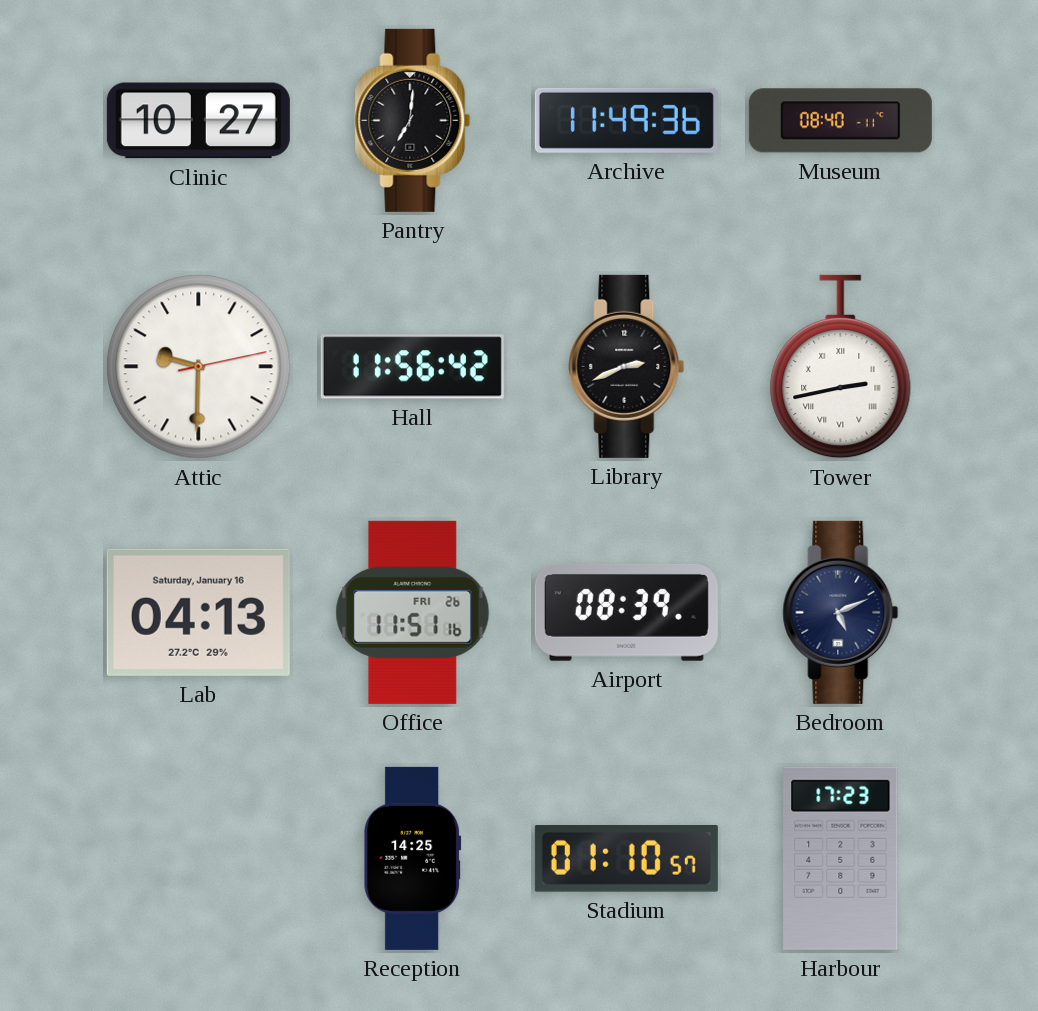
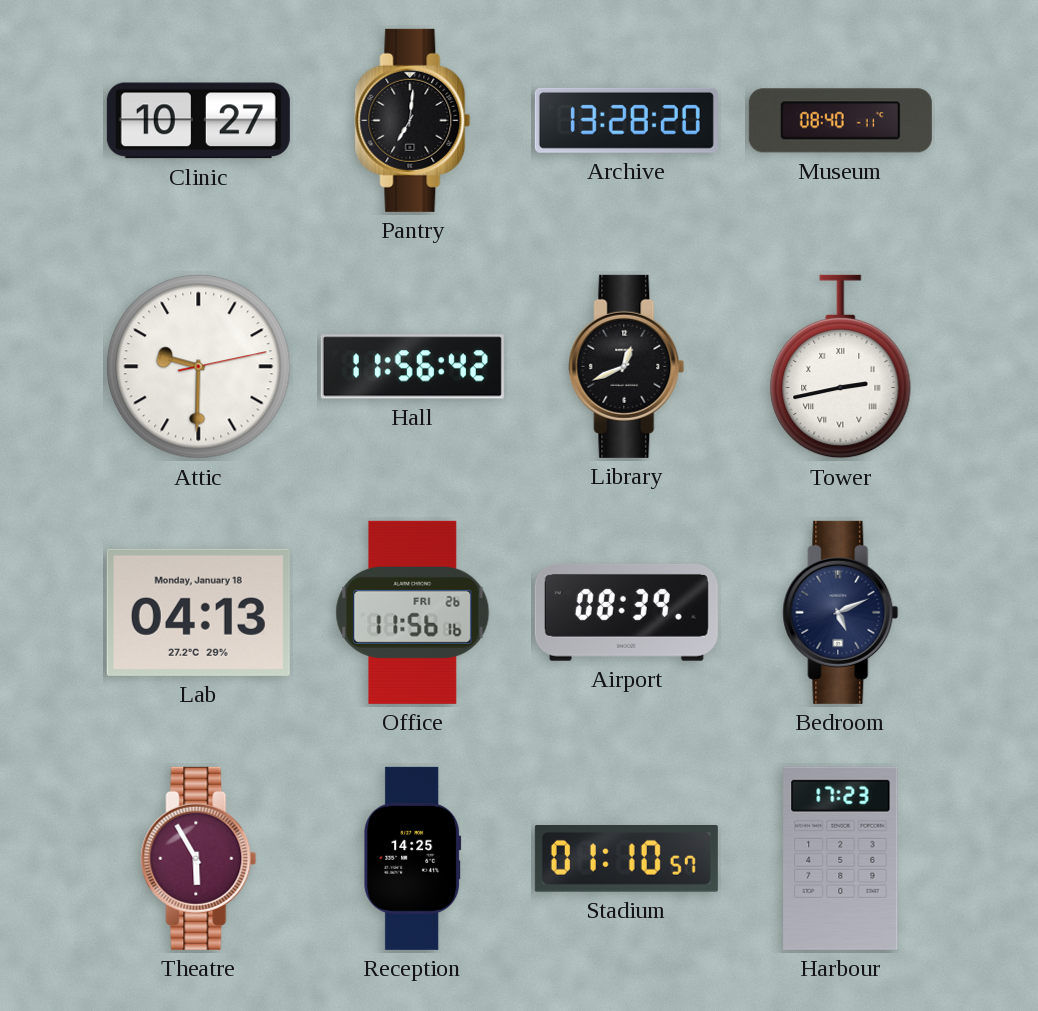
Archive: 11:49 -> 13:28
Library: 2:41 -> 12:41
Lab date: Saturday, January 16 -> Monday, January 18
Office: 11:51 -> 11:56
Theatre: none -> 5:55
